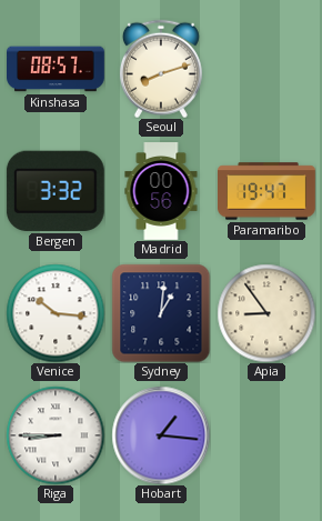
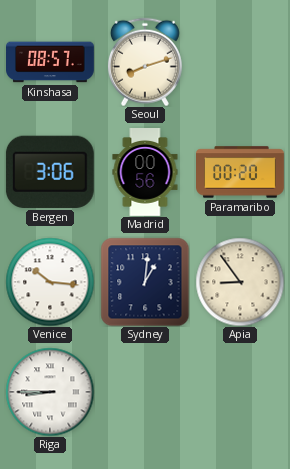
Bergen: 3:32 -> 3:06
Paramaribo: 19:47 -> 00:20
Hobart: 1:16 -> none
